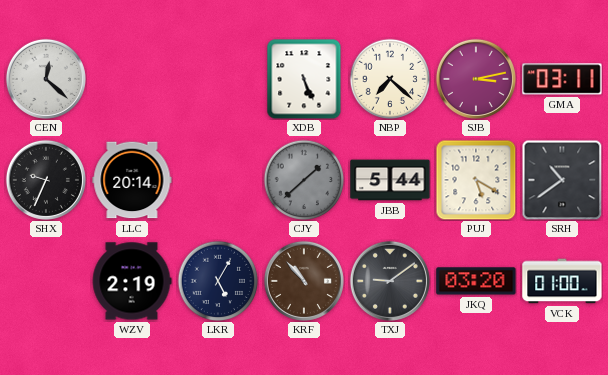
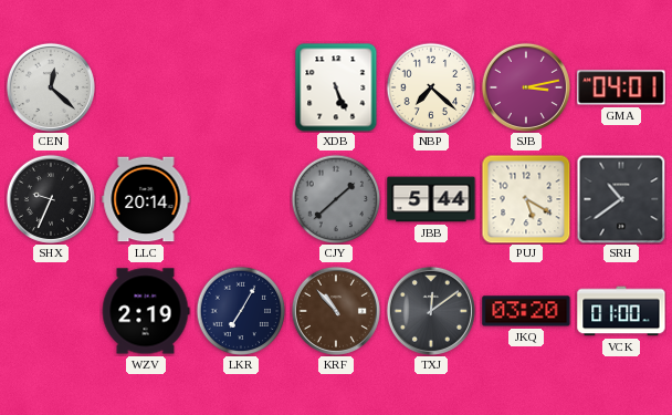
GMA: 03:11 -> 04:01
LKR: 5:05 -> 7:05
TXJ: 9:09 -> 12:09
